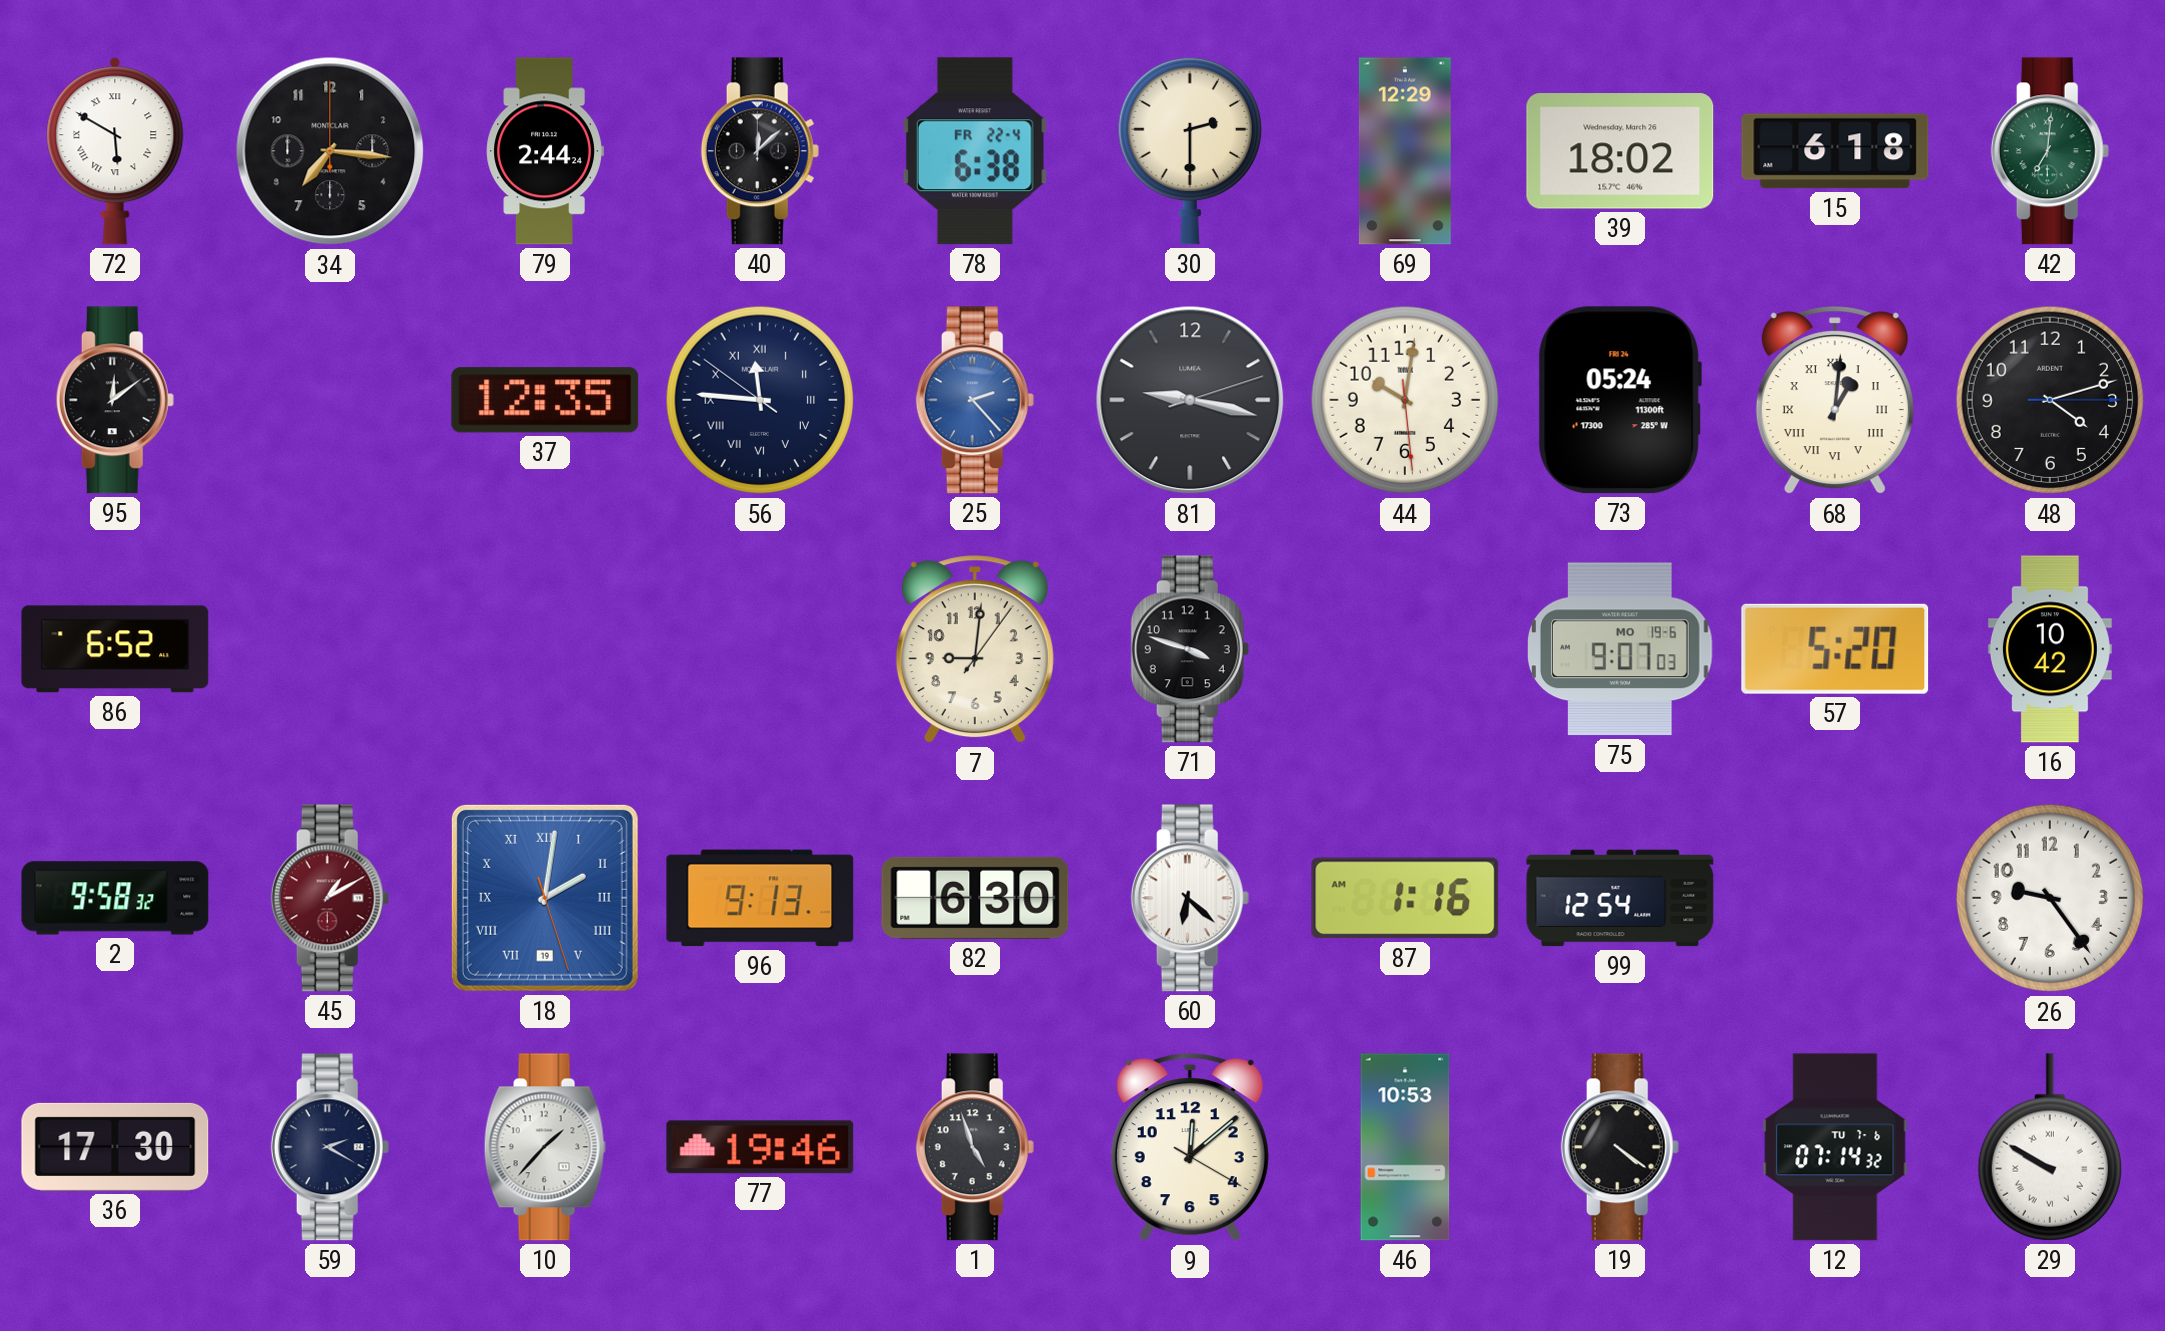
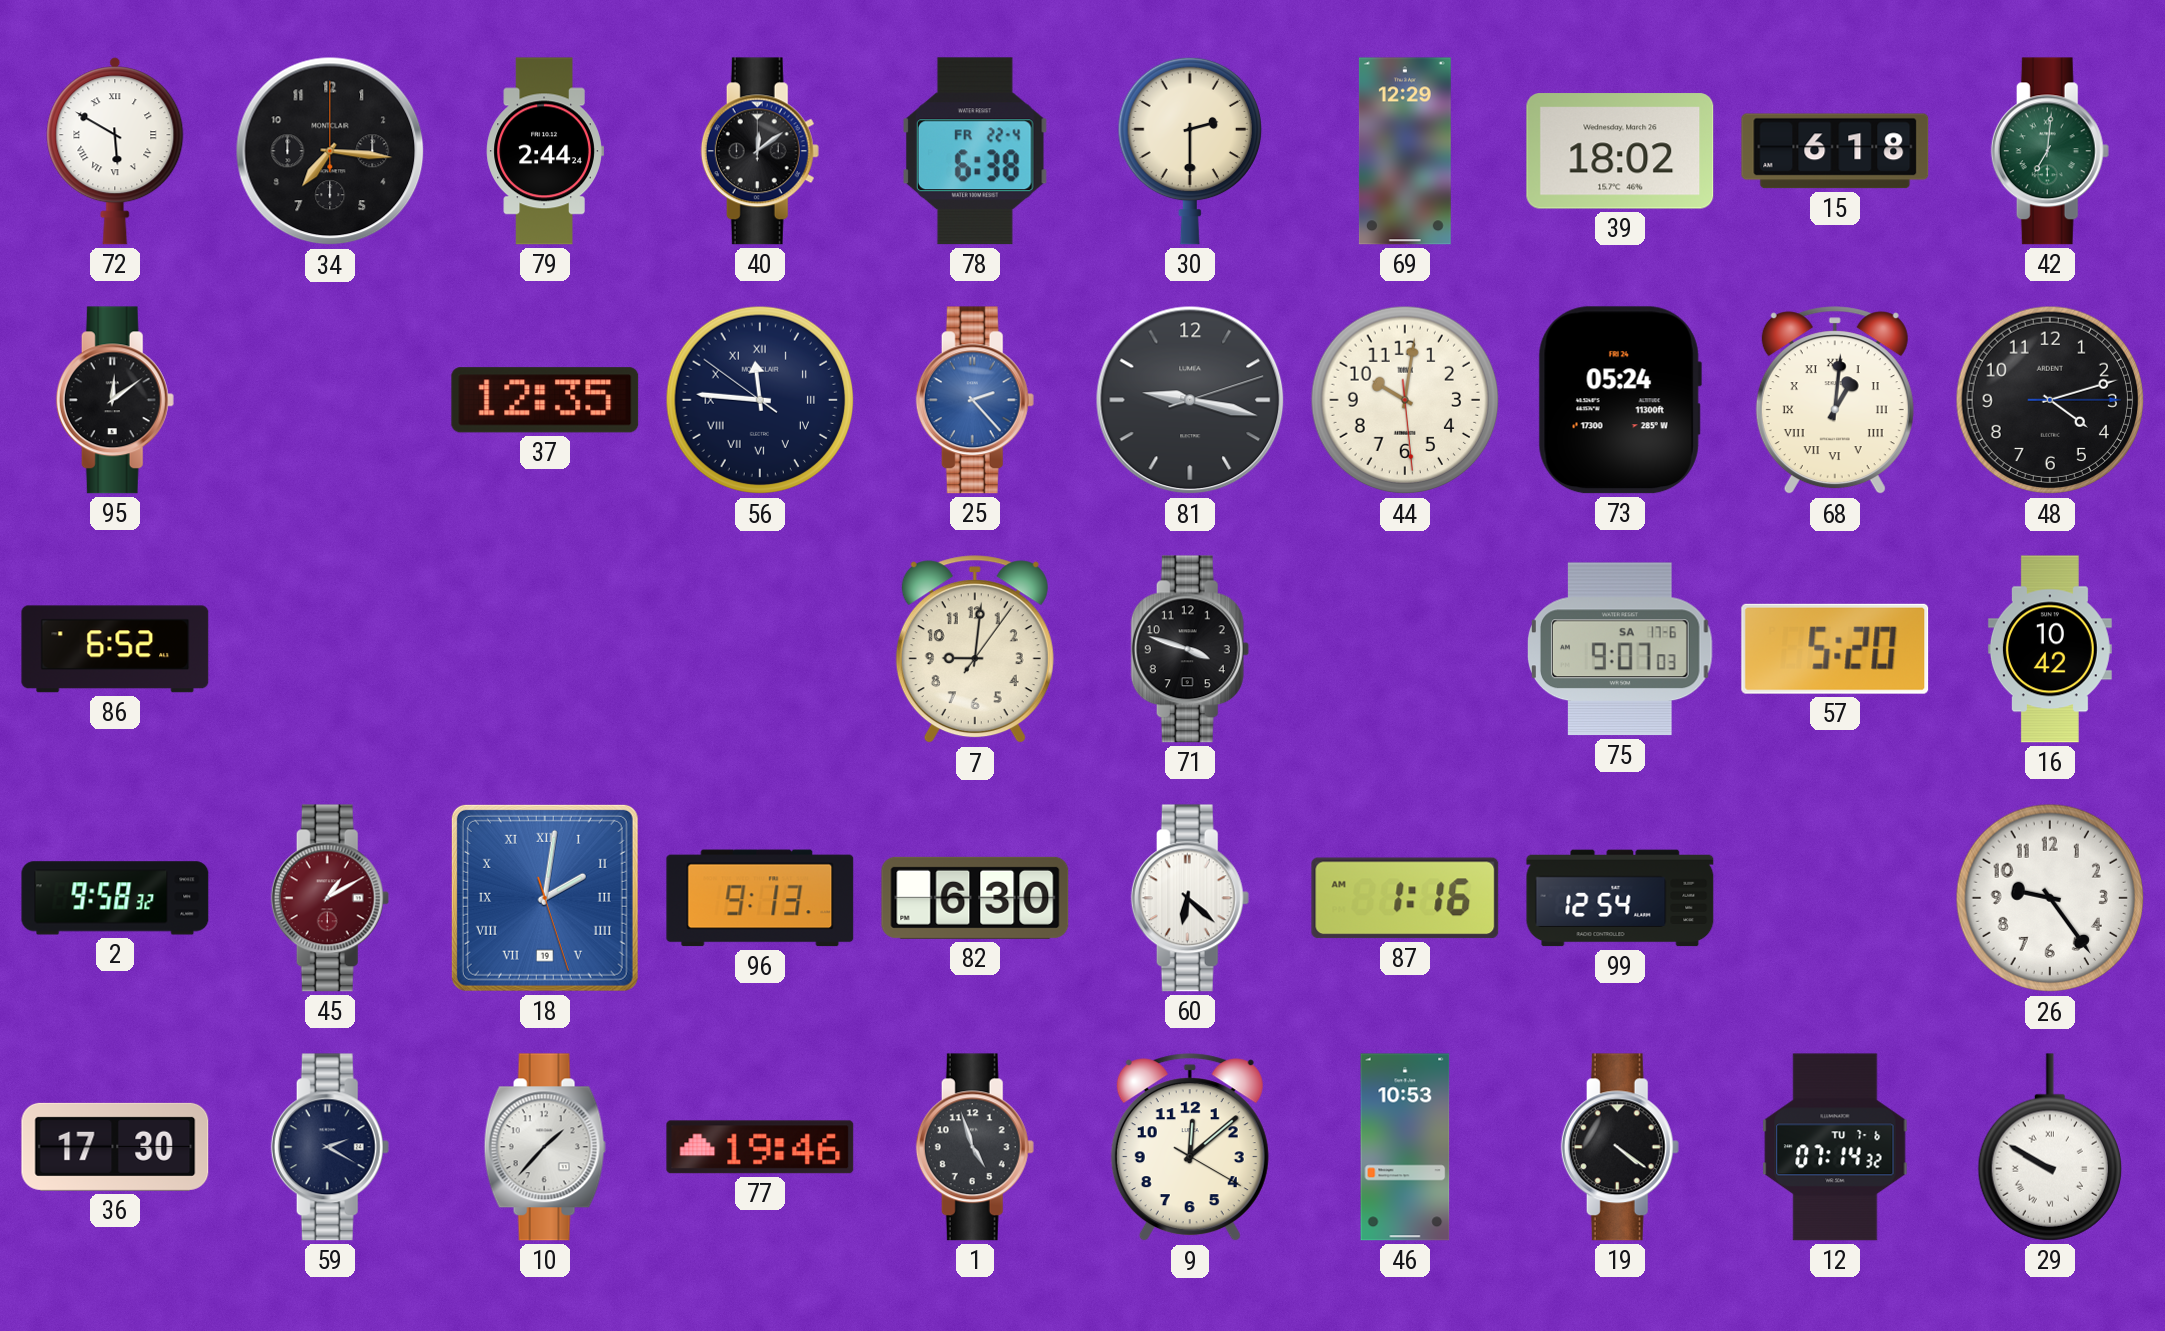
40: 12:08 -> 12:09
75 date: MO 19-6 -> SA 17-6
